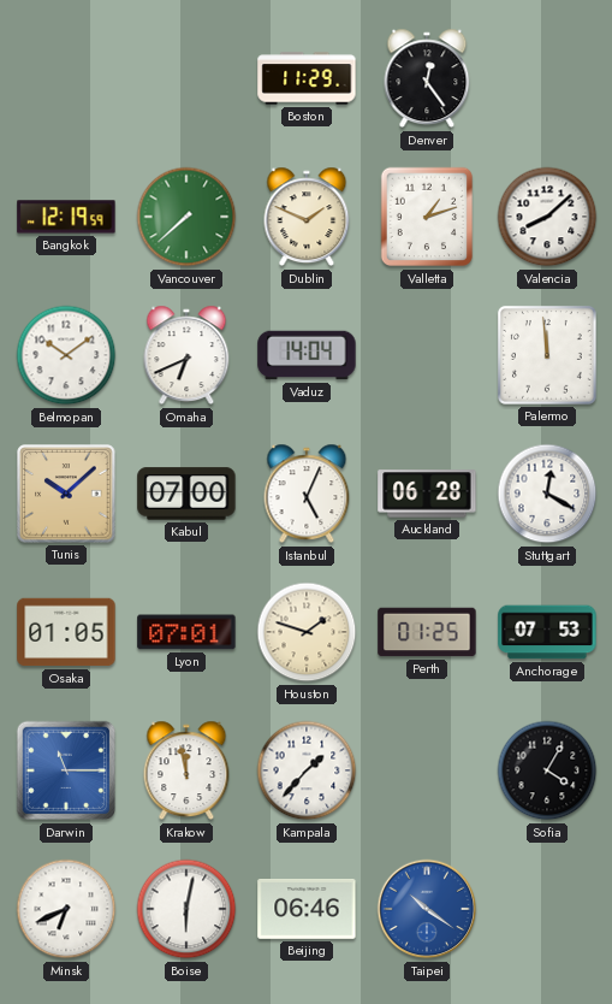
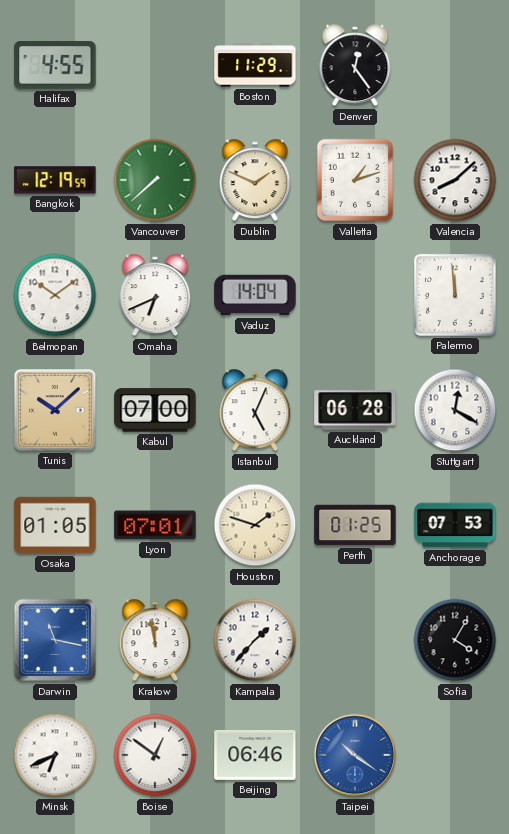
Halifax: none -> 4:55
Darwin: 11:15 -> 11:17
Boise: 6:02 -> 12:51
